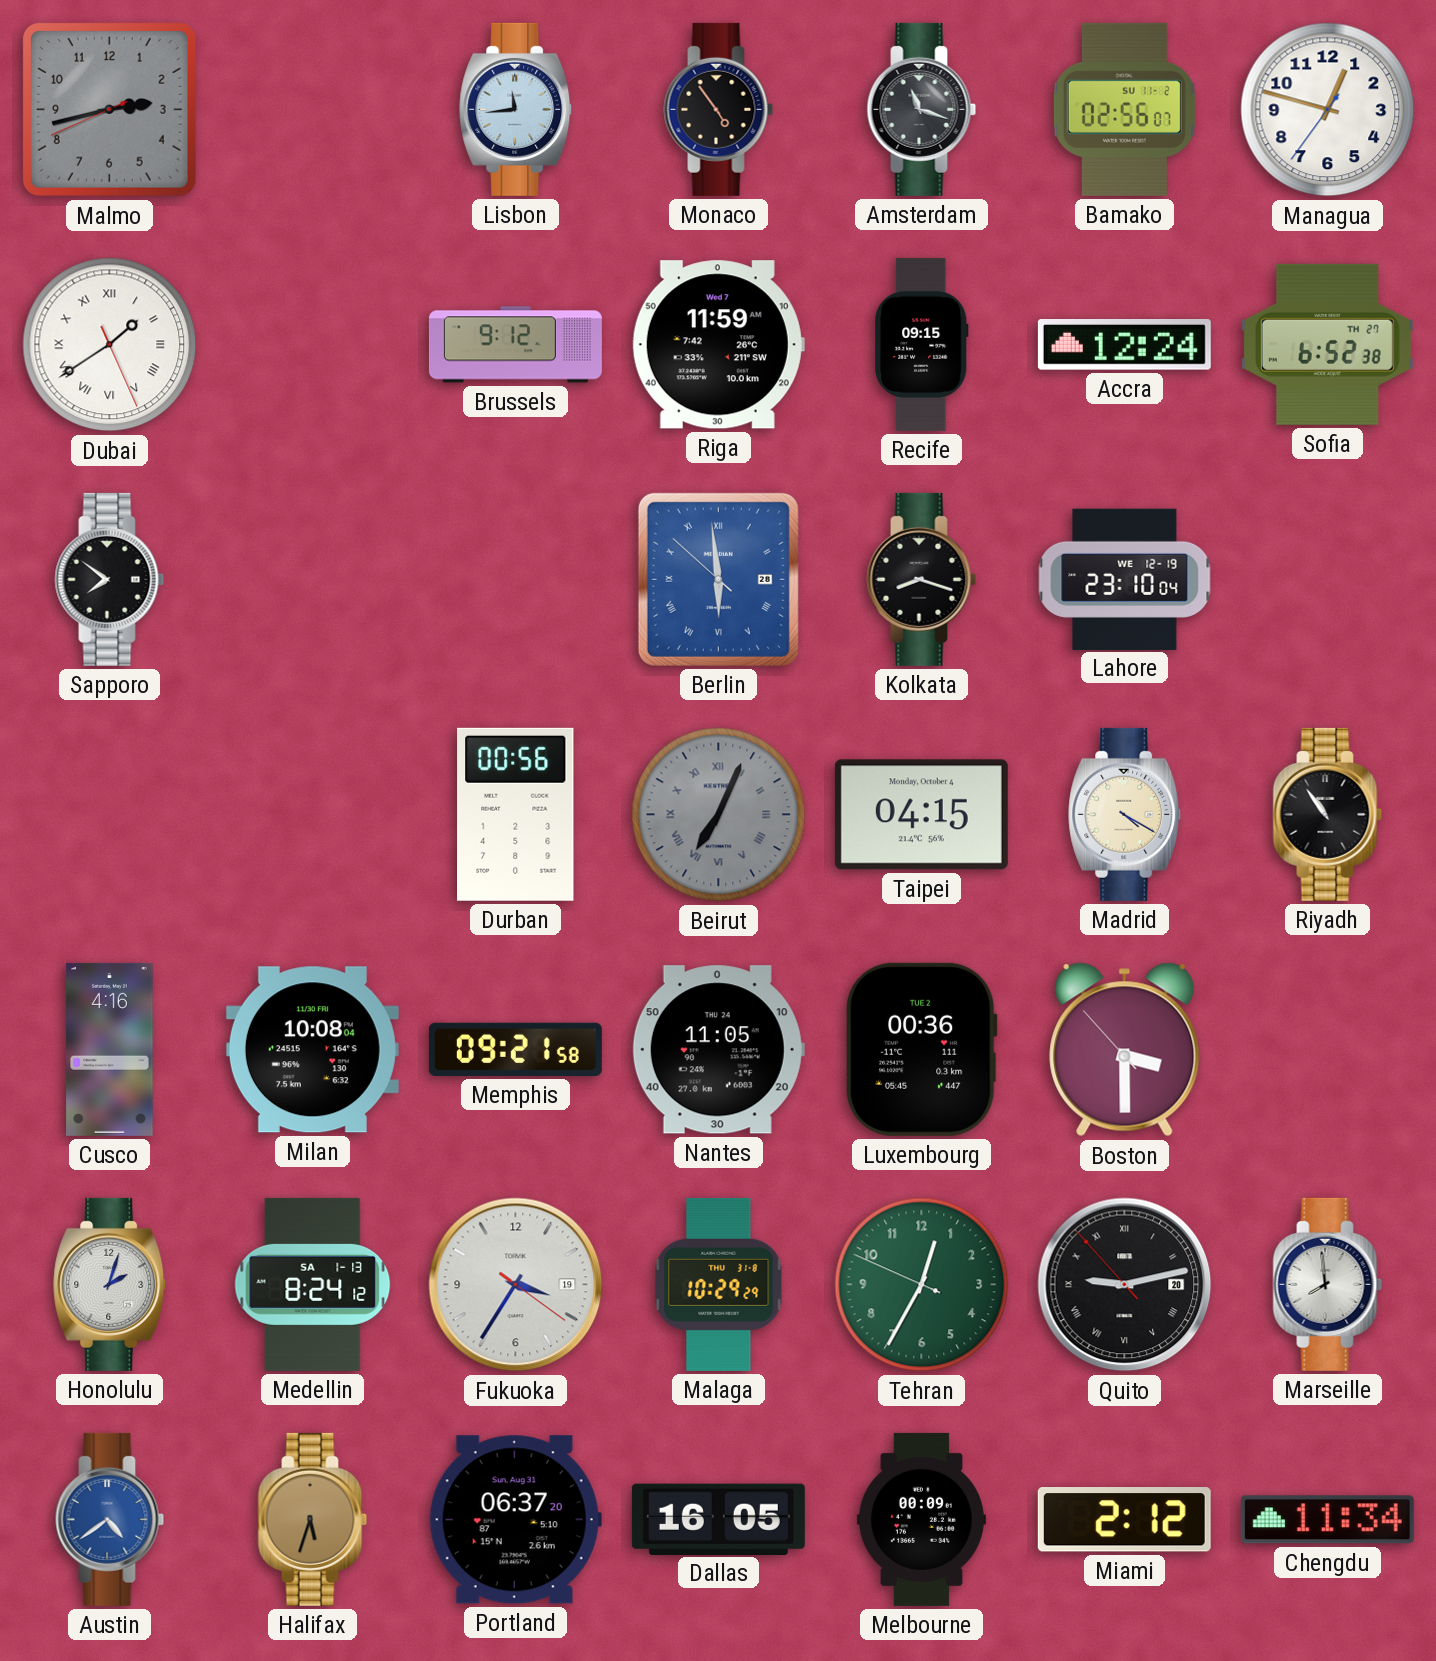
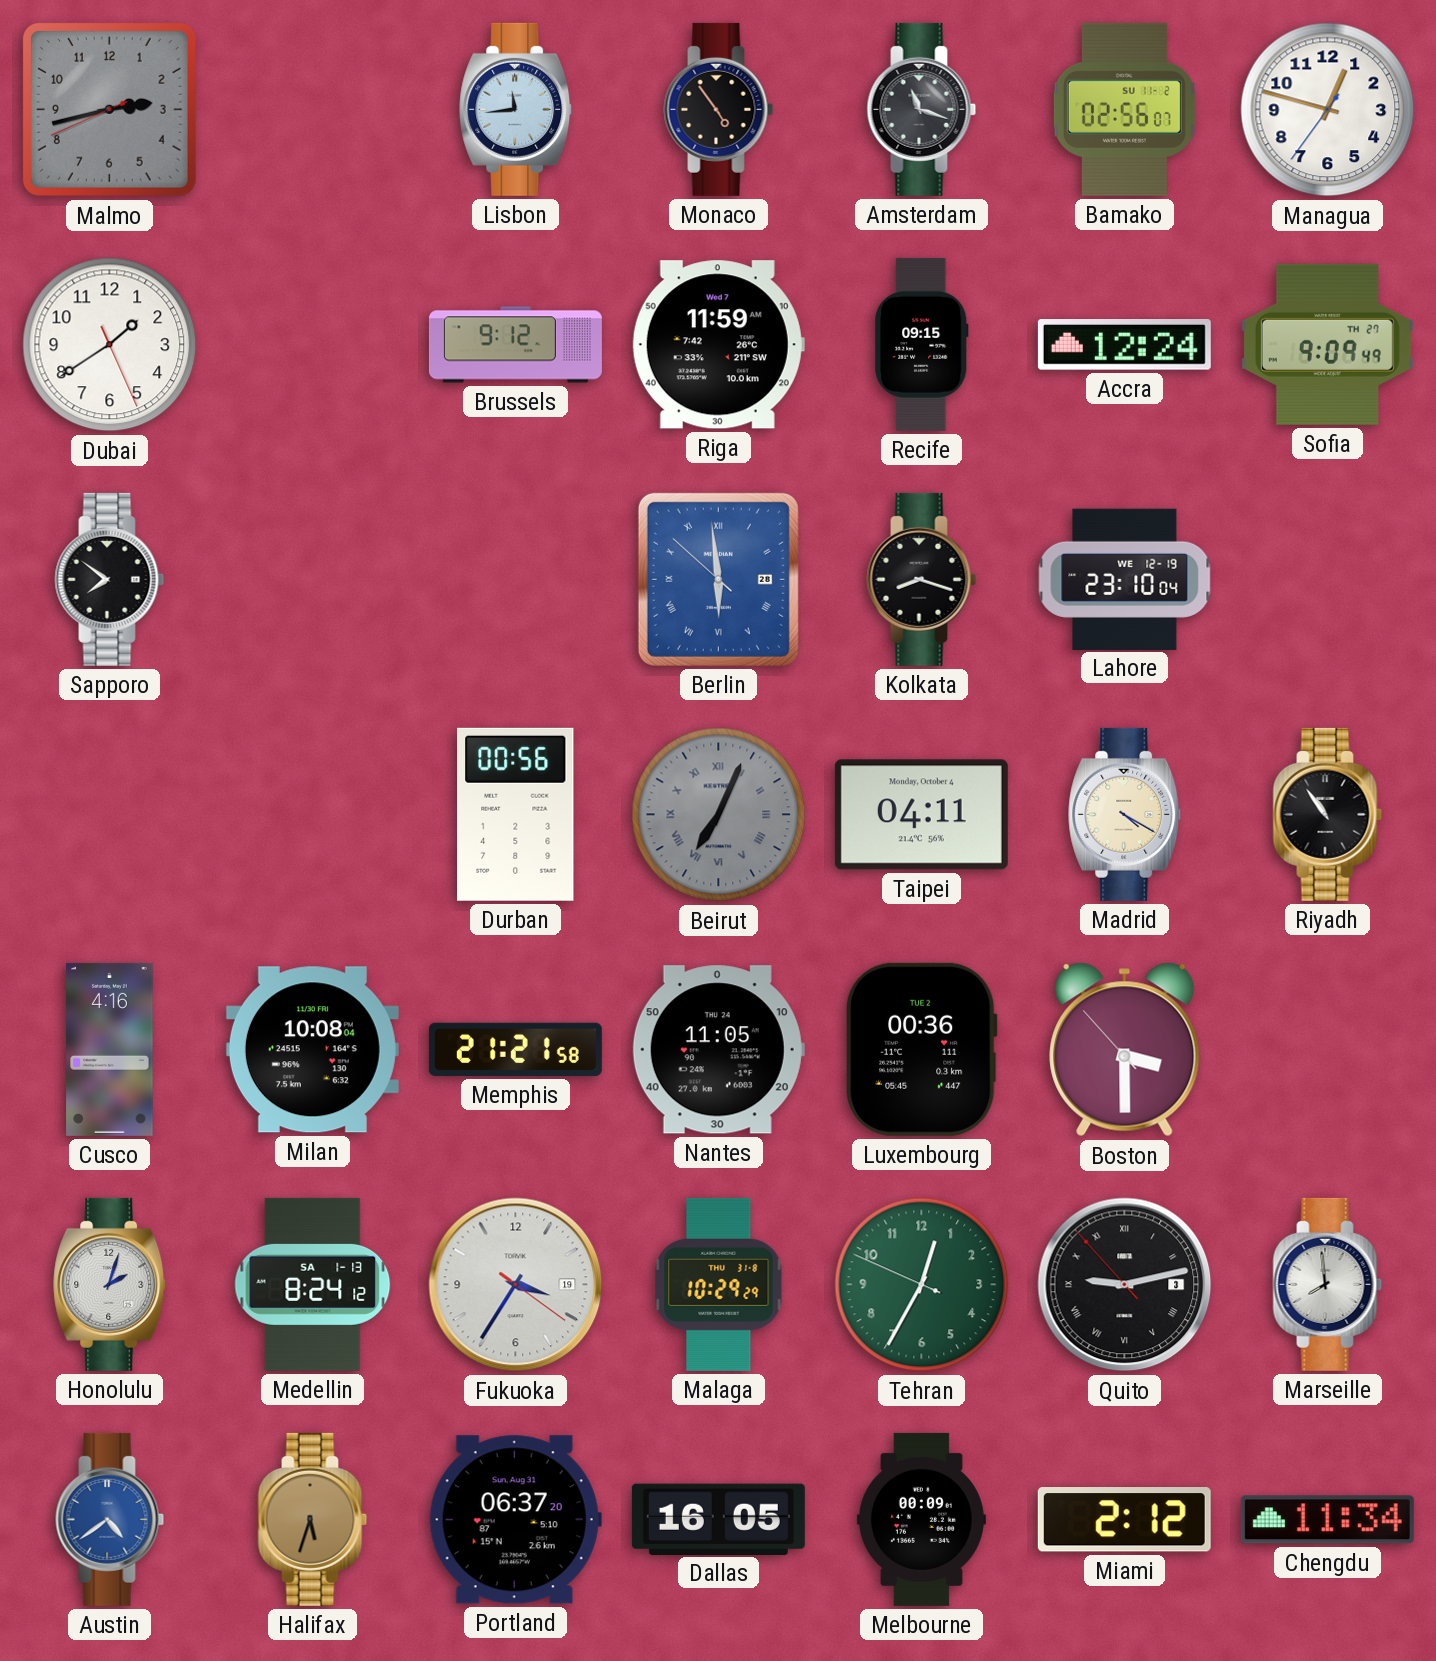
Dubai numerals: Roman -> Arabic
Sofia: 6:52 -> 9:09
Taipei: 04:15 -> 04:11
Memphis: 09:21 -> 21:21
Quito date: 20 -> 3
